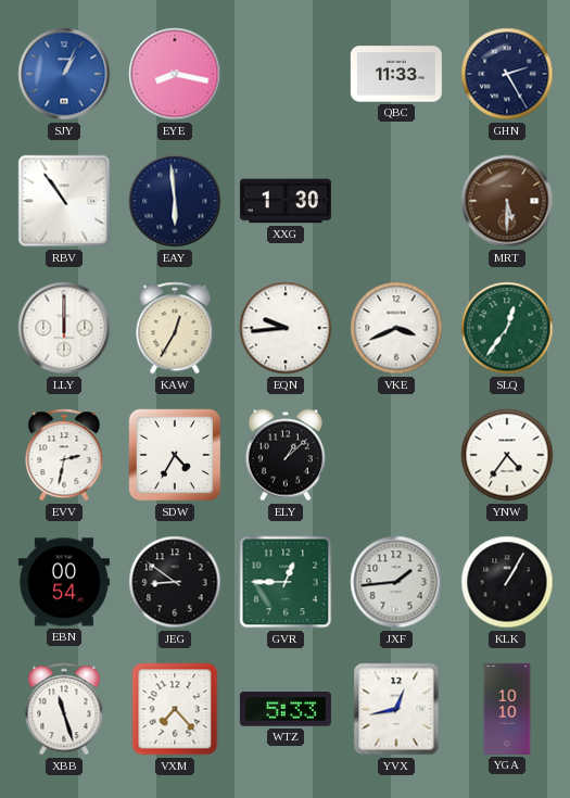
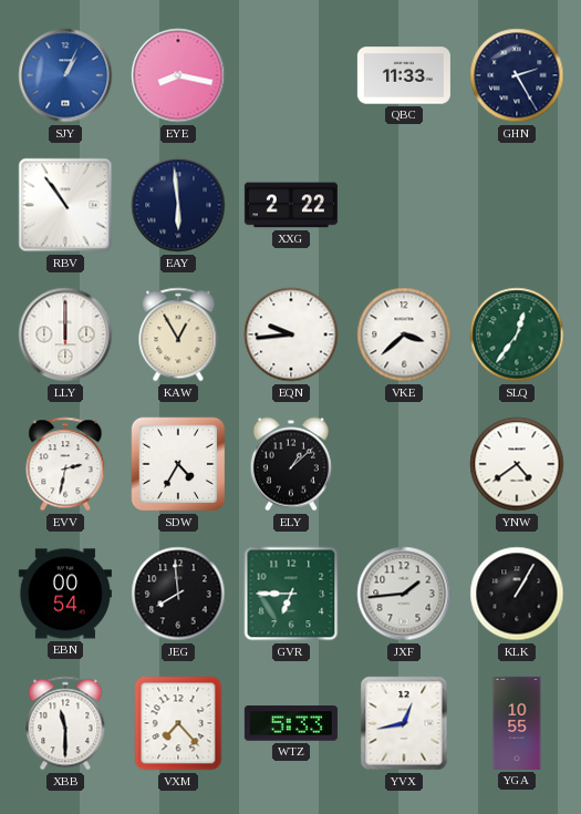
XXG: 1:30 -> 2:22
MRT: 5:30 -> none
KAW: 12:35 -> 12:55
VKE: 3:41 -> 3:38
YNW: 4:36 -> 4:39
JEG: 8:51 -> 7:59
GVR: 12:45 -> 6:45
XBB: 11:27 -> 11:30
YGA: 10:10 -> 10:55
